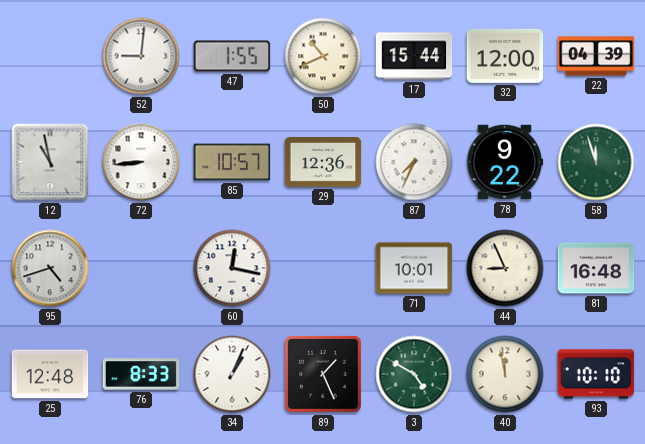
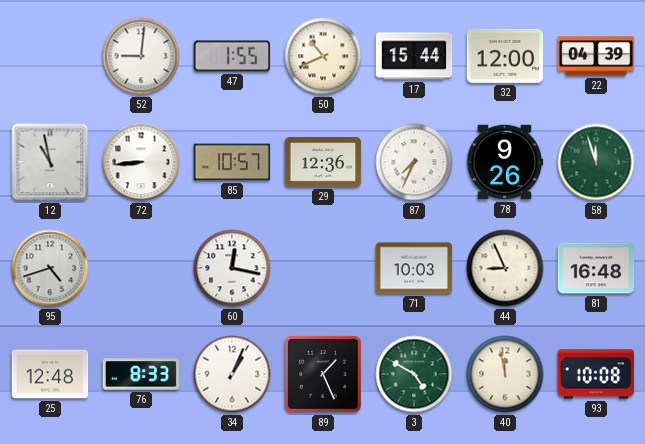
78: 9:22 -> 9:26
71: 10:01 -> 10:03
93: 10:10 -> 10:08
